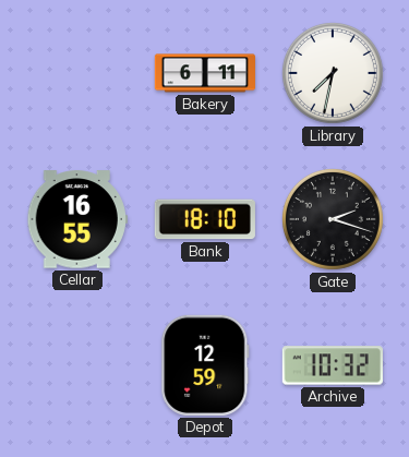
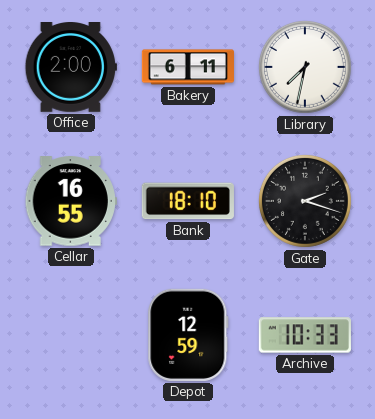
Office: none -> 2:00
Archive: 10:32 -> 10:33
